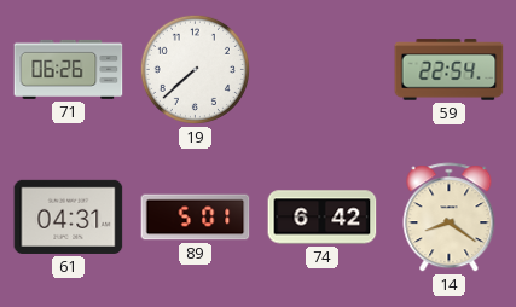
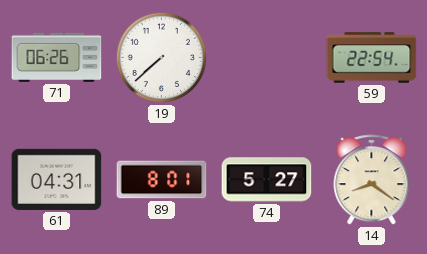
89: 5:01 -> 8:01
74: 6:42 -> 5:27
